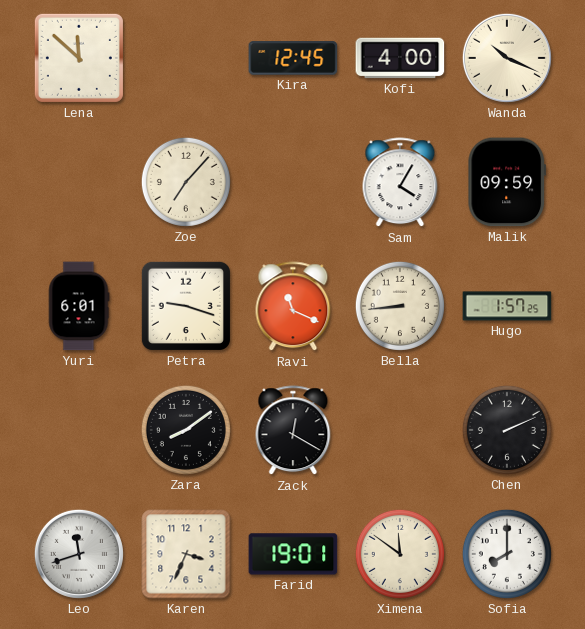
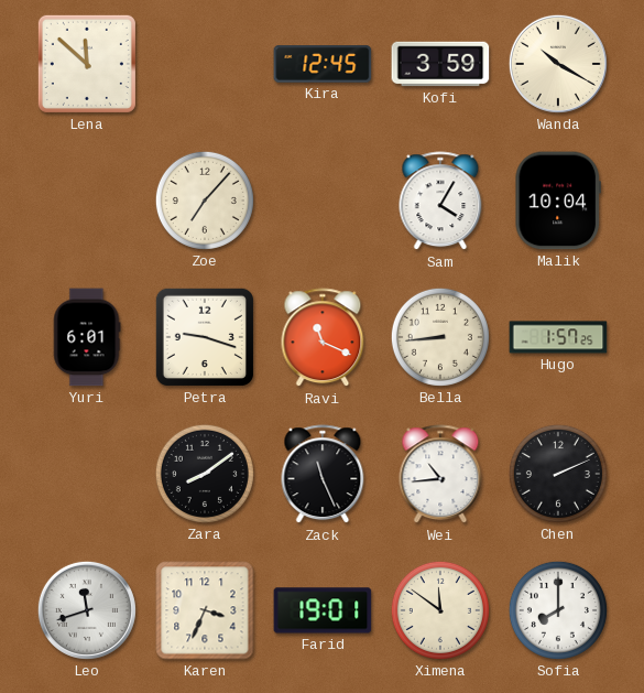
Kofi: 4:00 -> 3:59
Wanda: 10:19 -> 10:20
Malik: 09:59 -> 10:04
Zack: 12:20 -> 11:26
Wei: none -> 10:44
